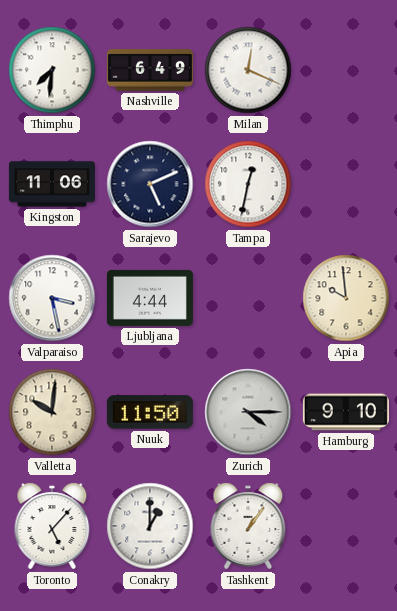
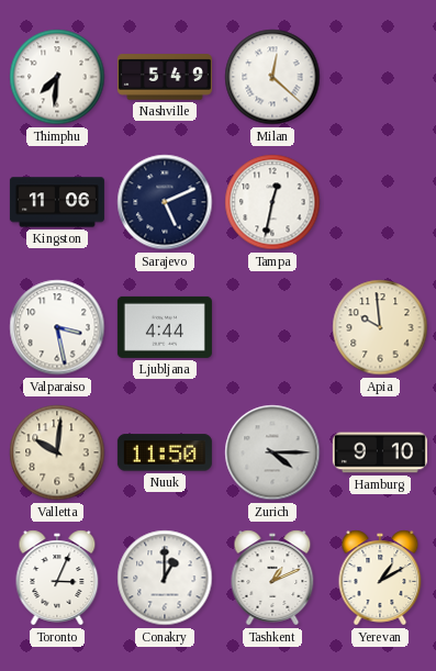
Nashville: 6:49 -> 5:49
Milan: 12:19 -> 12:22
Toronto: 5:07 -> 3:04
Tashkent: 1:06 -> 1:11
Yerevan: none -> 1:10
